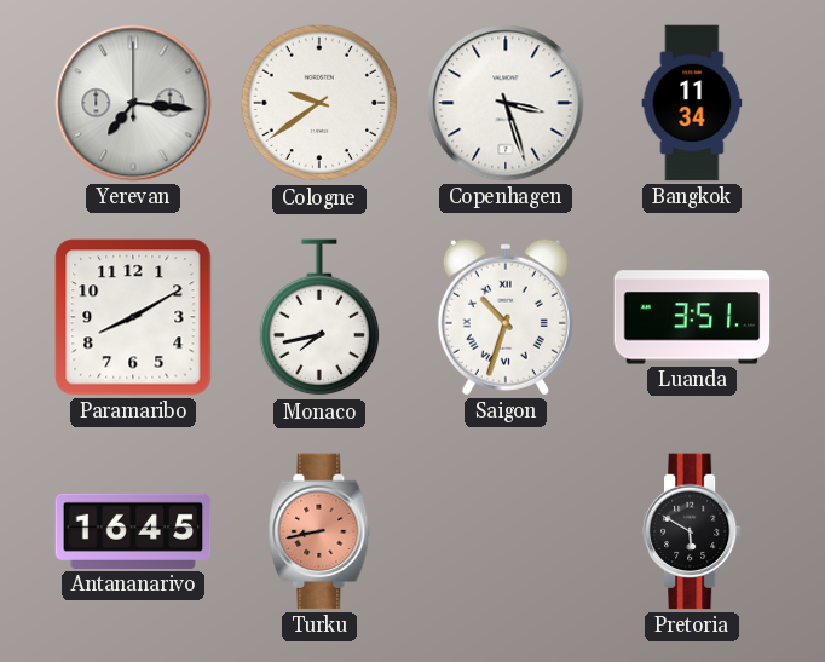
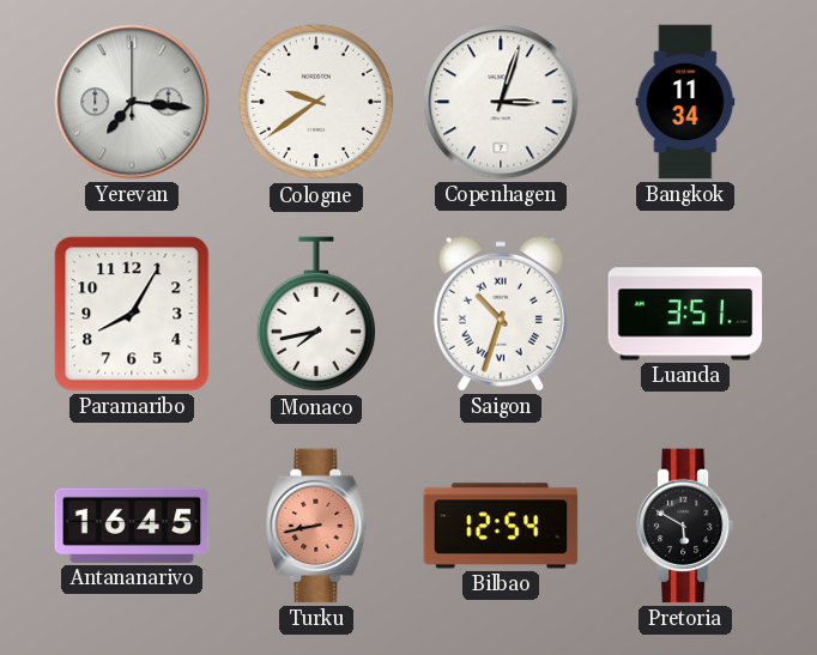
Copenhagen: 3:27 -> 3:03
Paramaribo: 8:10 -> 8:05
Bilbao: none -> 12:54
